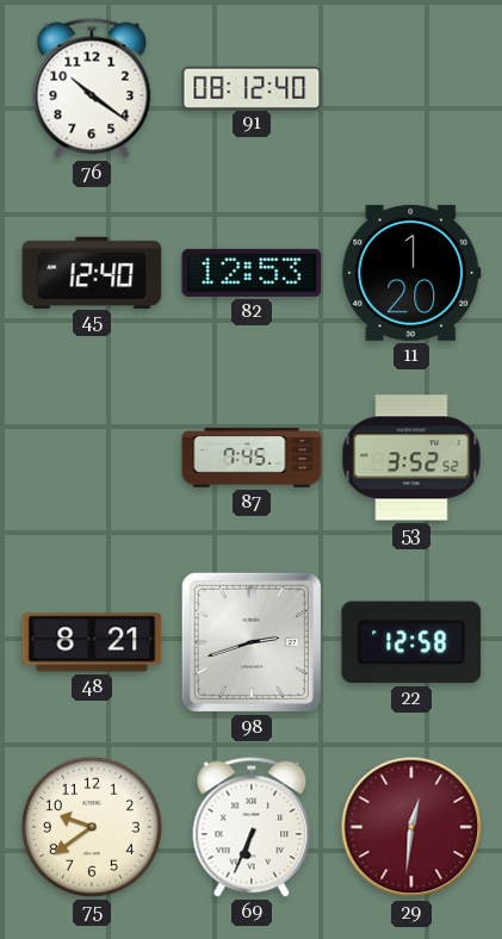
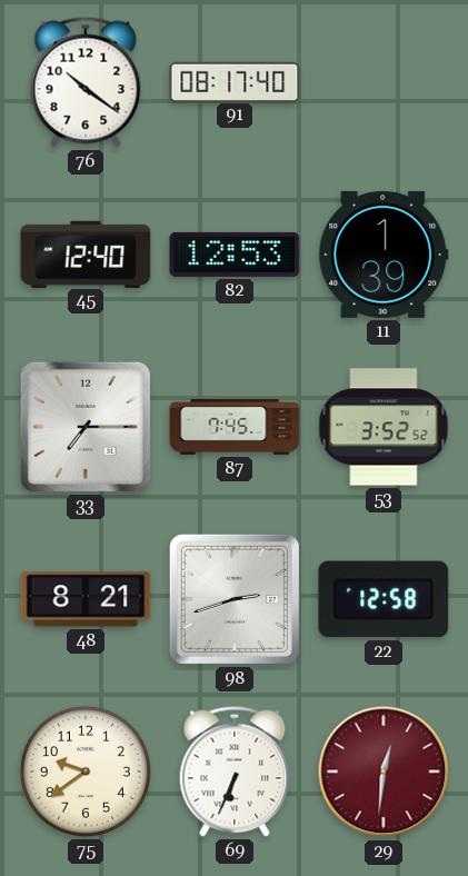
91: 08:12 -> 08:17
11: 1:20 -> 1:39
33: none -> 7:15
